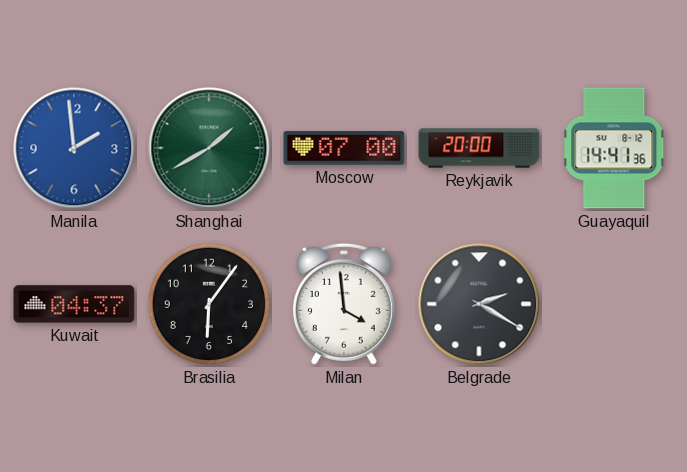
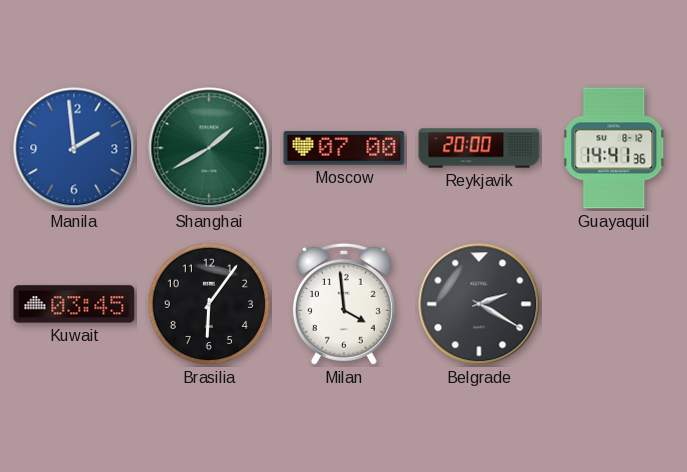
Kuwait: 04:37 -> 03:45
